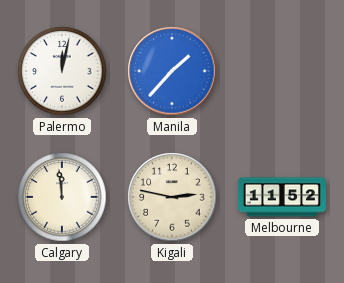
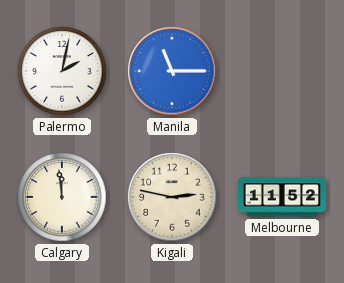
Palermo: 12:02 -> 2:02
Manila: 1:37 -> 11:15
